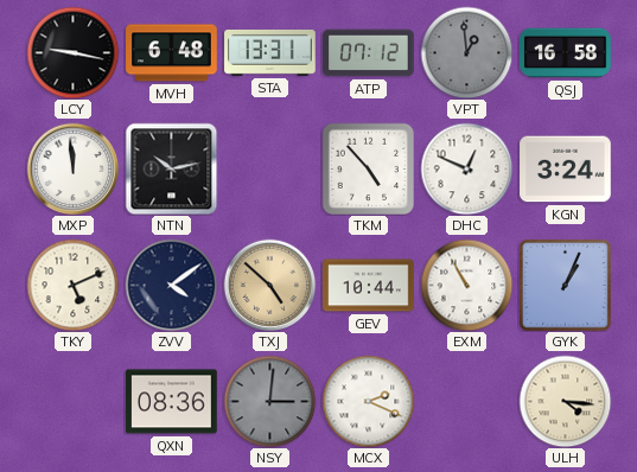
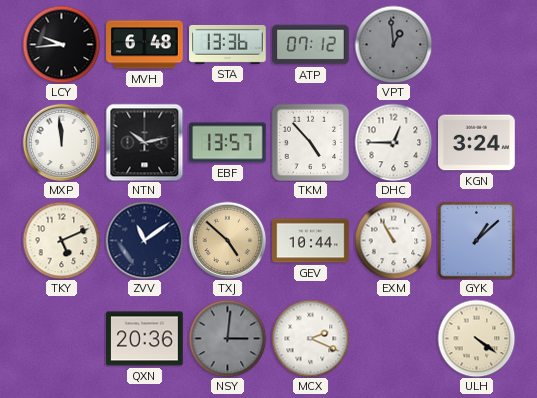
LCY: 9:17 -> 9:44
STA: 13:31 -> 13:36
QSJ: 16:58 -> none
EBF: none -> 13:57
DHC: 12:49 -> 12:45
ZVV: 4:09 -> 11:09
GYK: 1:04 -> 1:08
QXN: 08:36 -> 20:36
ULH: 4:16 -> 4:21
